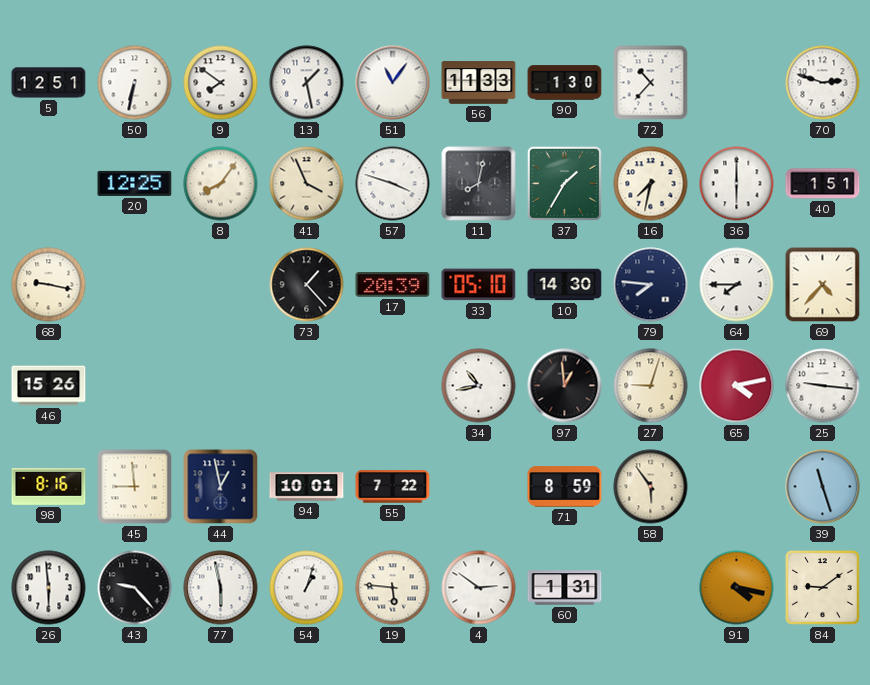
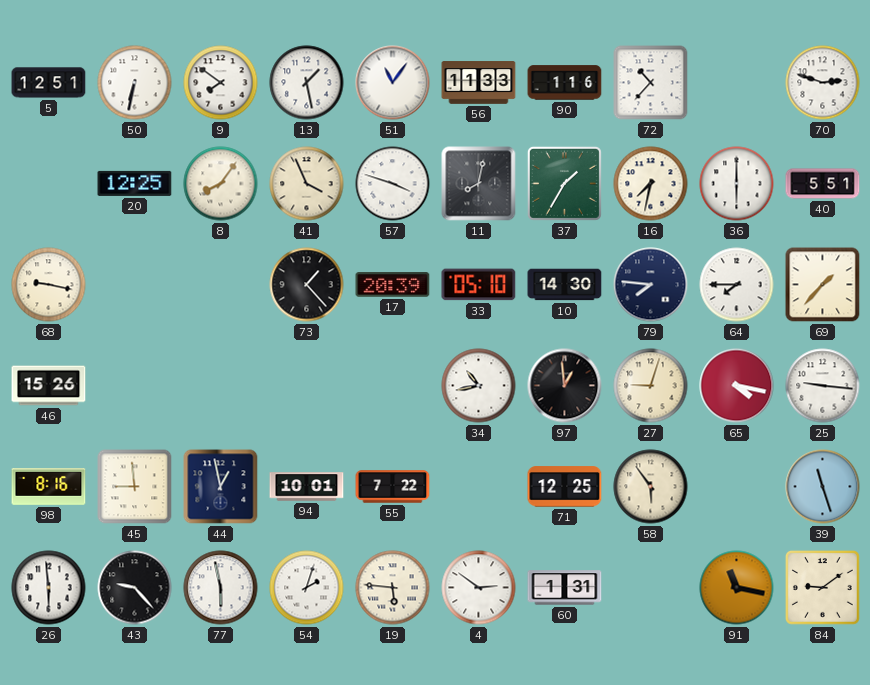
90: 1:30 -> 1:16
40: 1:51 -> 5:51
69: 4:37 -> 1:37
65: 4:13 -> 4:17
71: 8:59 -> 12:25
54: 1:03 -> 2:03
91: 4:17 -> 11:17
